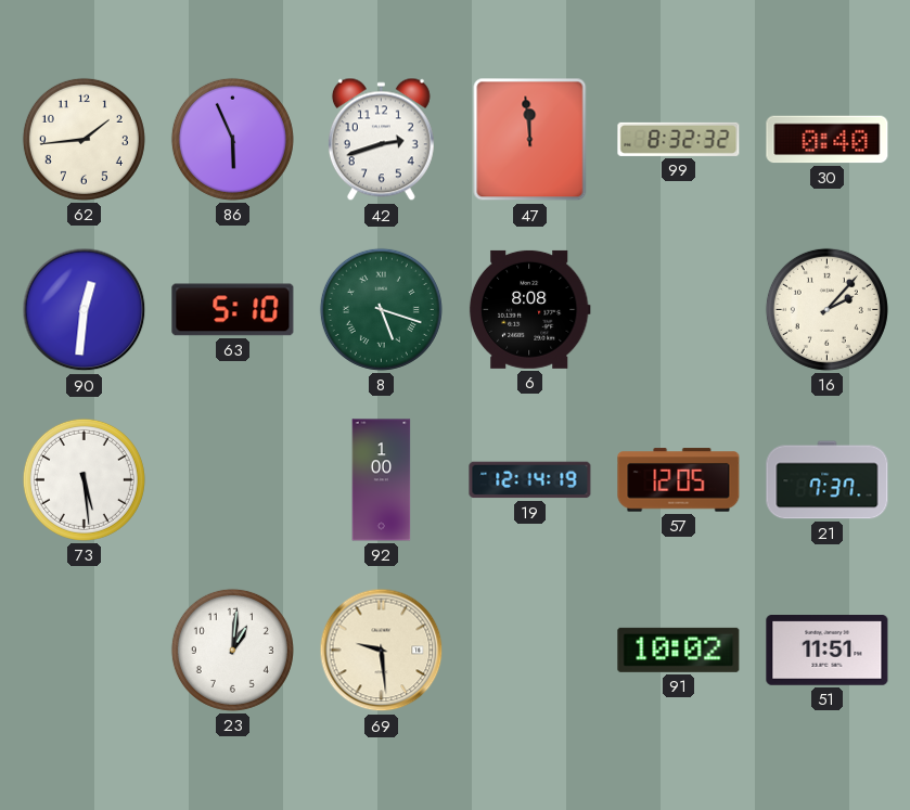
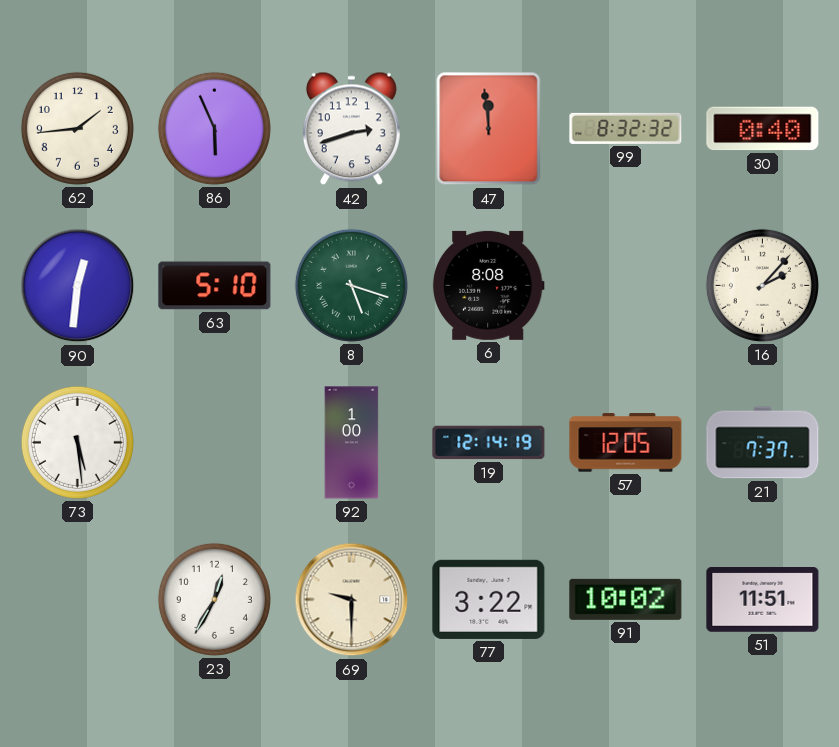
23: 1:01 -> 12:35
69: 9:29 -> 9:30
77: none -> 3:22
